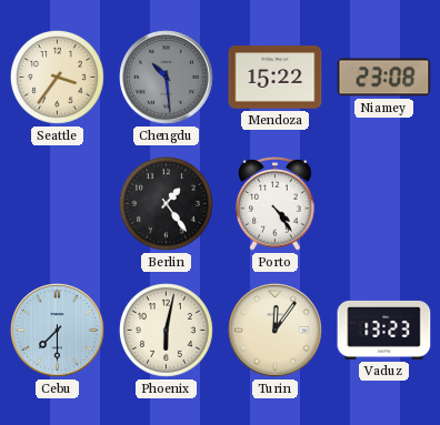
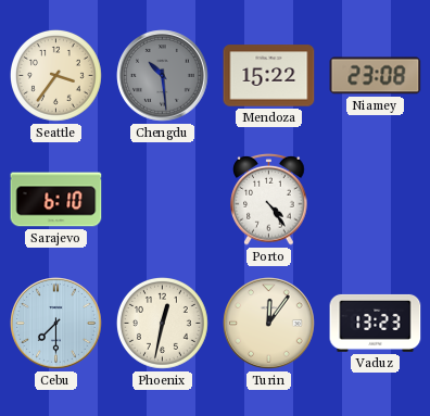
Sarajevo: none -> 6:10
Berlin: 1:24 -> none
Phoenix: 6:02 -> 12:32
